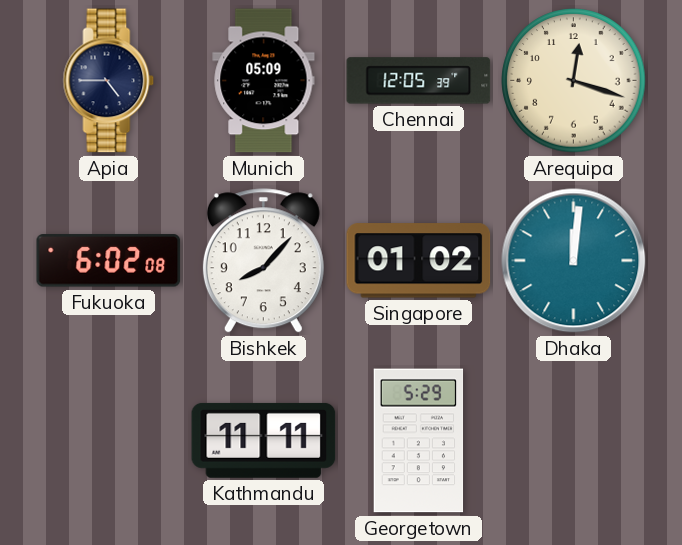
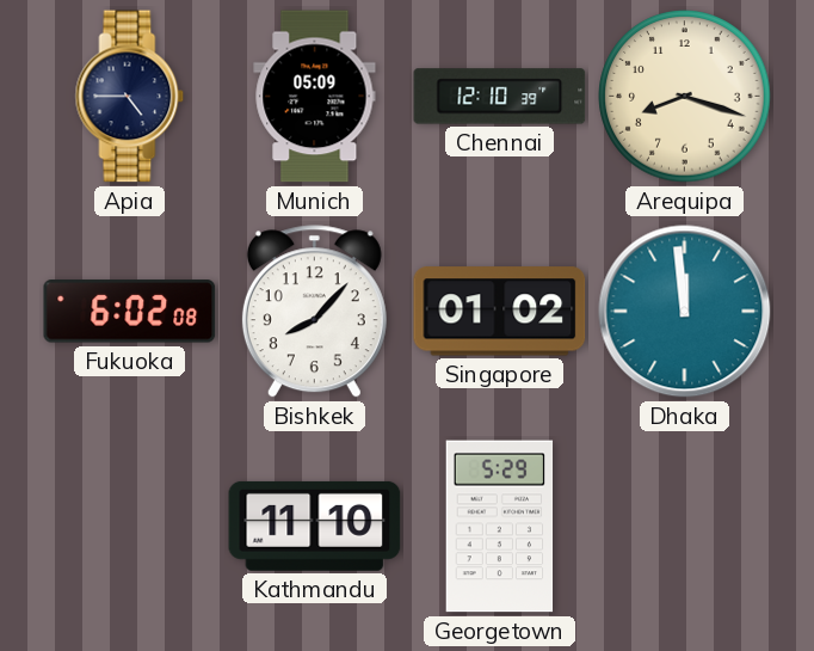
Chennai: 12:05 -> 12:10
Arequipa: 12:18 -> 8:18
Dhaka: 12:01 -> 11:59
Kathmandu: 11:11 -> 11:10
